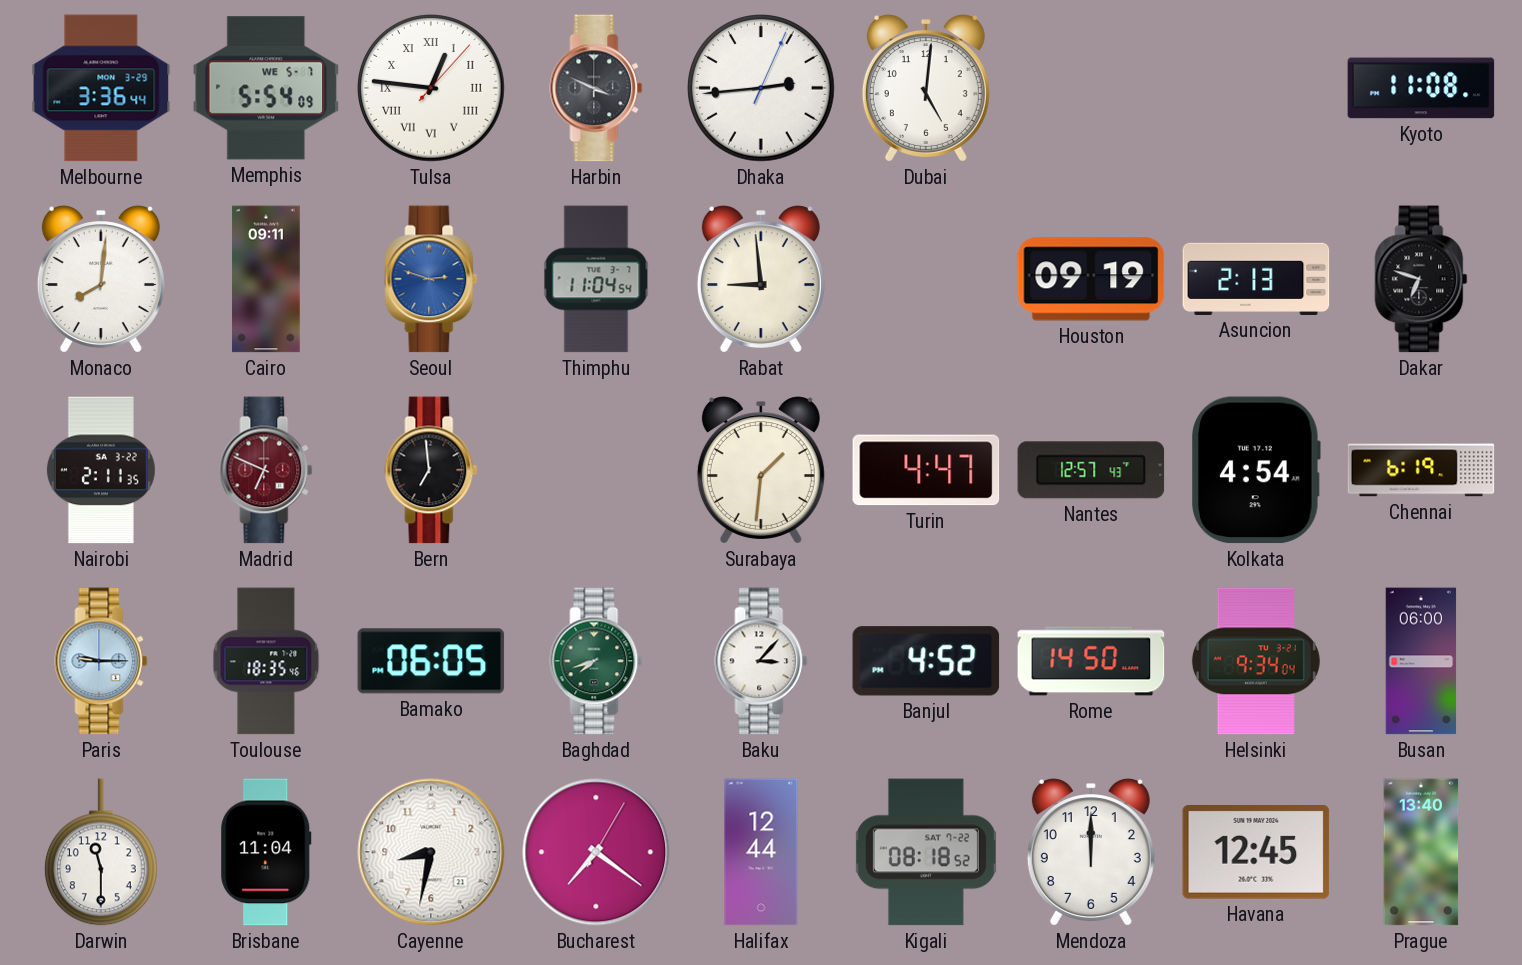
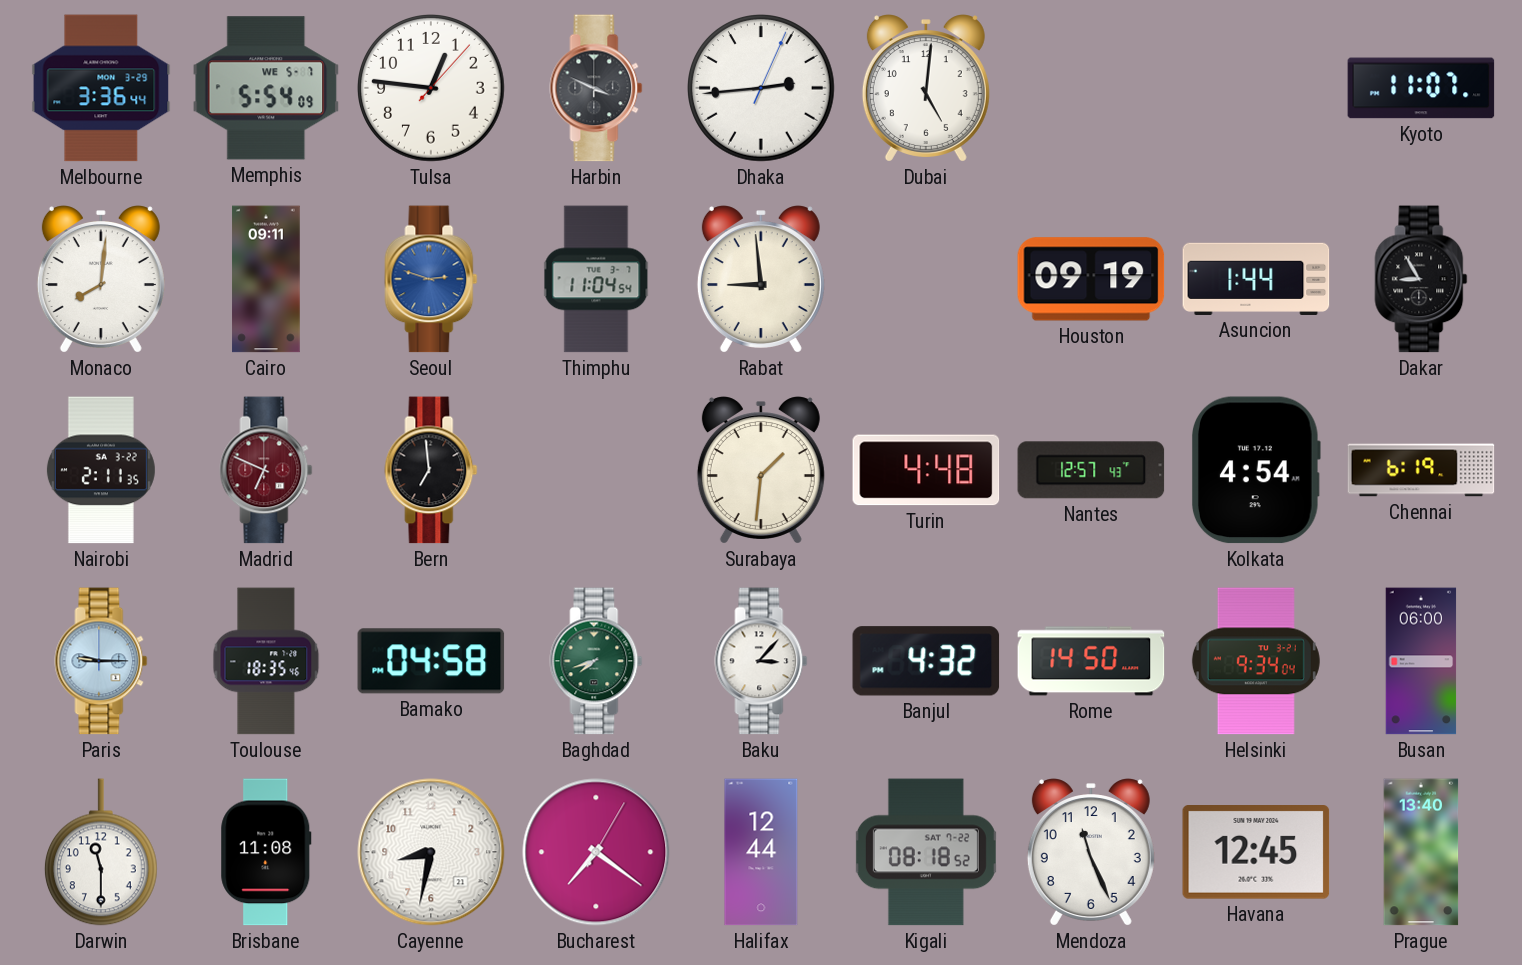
Tulsa numerals: Roman -> Arabic
Kyoto: 11:08 -> 11:07
Asuncion: 2:13 -> 1:44
Dakar: 6:48 -> 8:55
Turin: 4:47 -> 4:48
Bamako: 06:05 -> 04:58
Banjul: 4:52 -> 4:32
Brisbane: 11:04 -> 11:08
Mendoza: 12:00 -> 11:26
